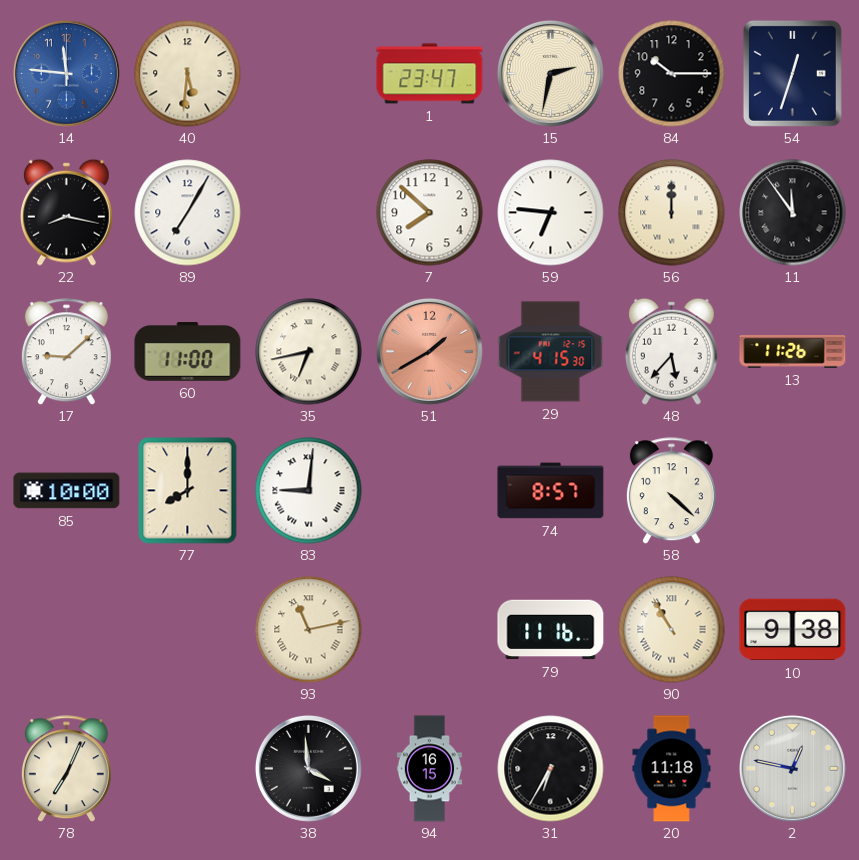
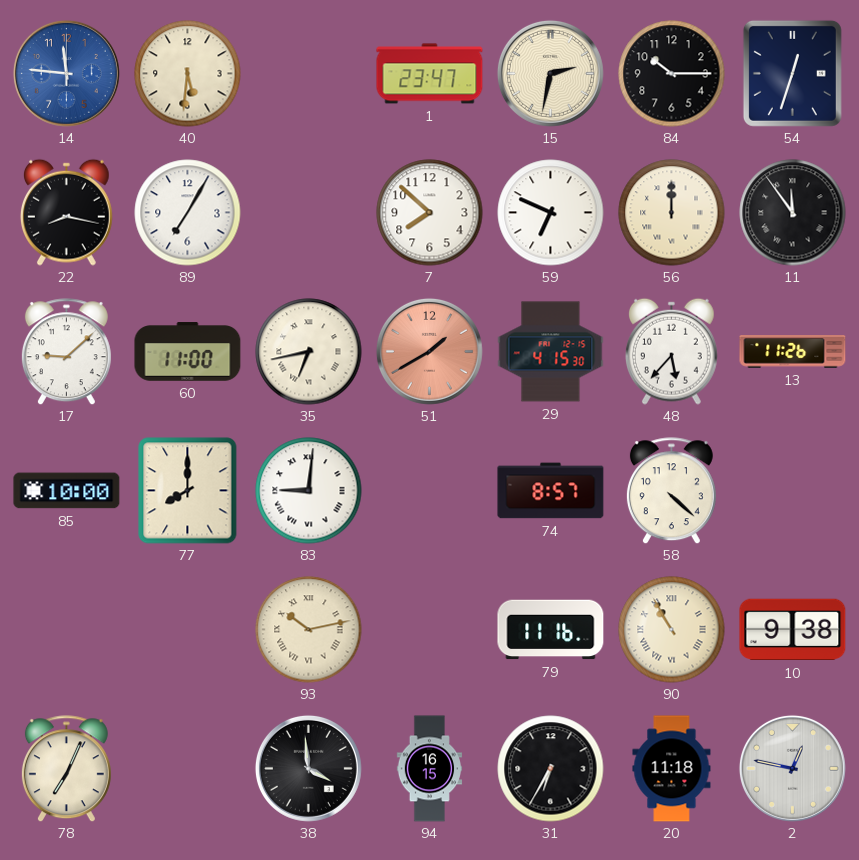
59: 6:46 -> 6:49
93: 11:13 -> 10:13
